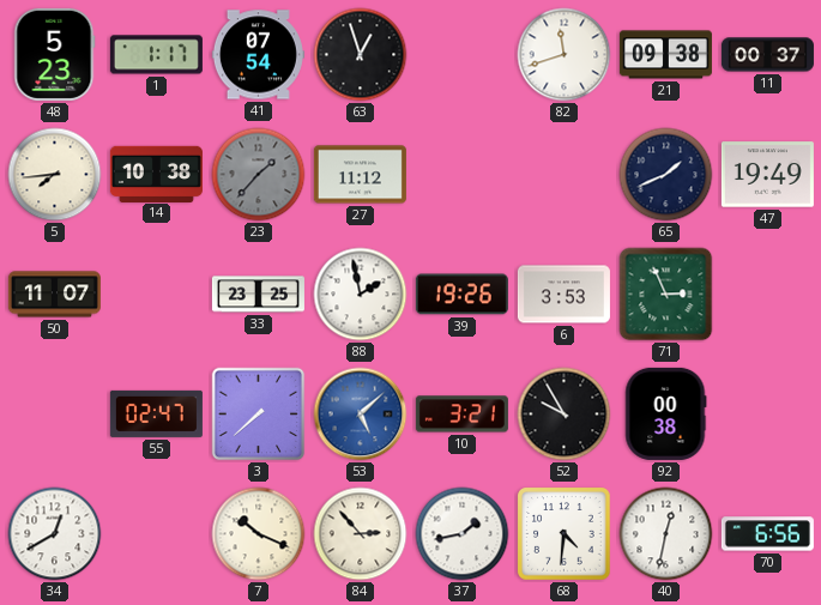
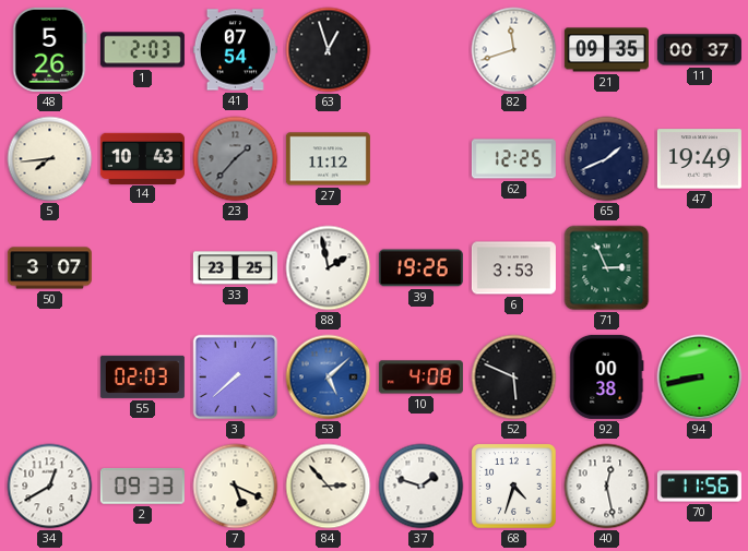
48: 5:23 -> 5:26
1: 1:17 -> 2:03
21: 09:38 -> 09:35
14: 10:38 -> 10:43
62: none -> 12:25
50: 11:07 -> 3:07
55: 02:47 -> 02:03
10: 3:21 -> 4:08
52: 9:55 -> 5:49
94: none -> 8:43
2: none -> 09:33
7: 10:19 -> 5:19
37: 1:43 -> 1:48
68: 4:31 -> 4:33
40: 12:32 -> 12:28
70: 6:56 -> 11:56
